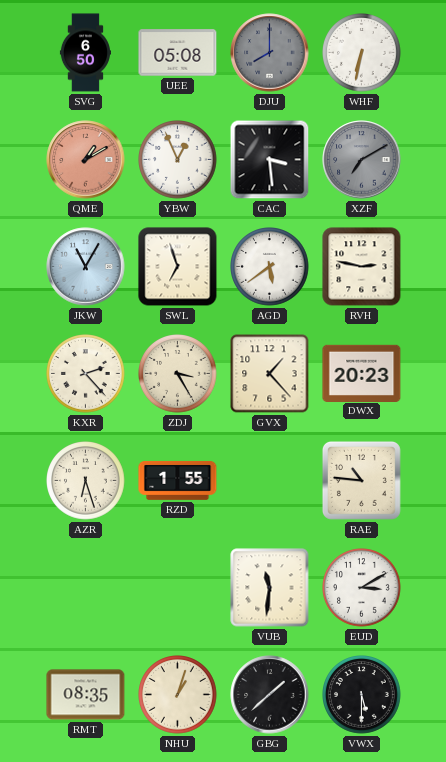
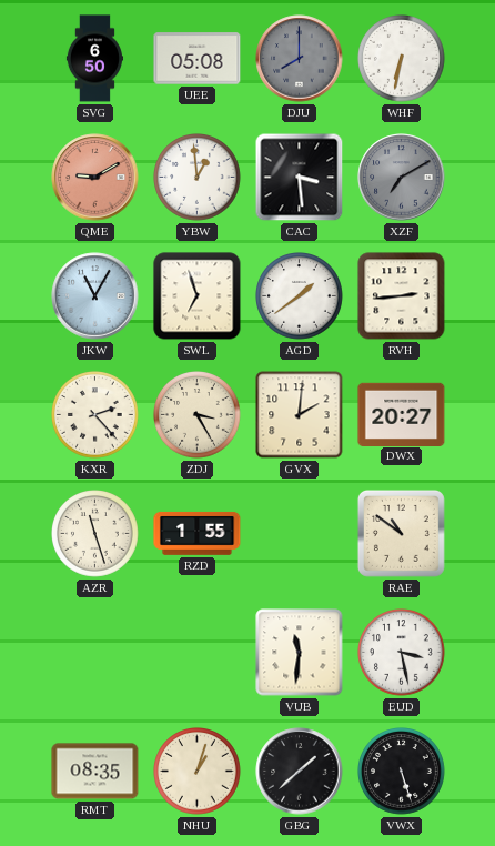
QME: 1:10 -> 9:10
YBW: 12:56 -> 12:59
AGD: 5:39 -> 1:39
RVH: 2:47 -> 2:44
GVX: 1:23 -> 2:01
DWX: 20:23 -> 20:27
AZR: 6:27 -> 11:27
RAE: 10:46 -> 10:51
EUD: 3:10 -> 3:28
VWX: 5:30 -> 5:27
